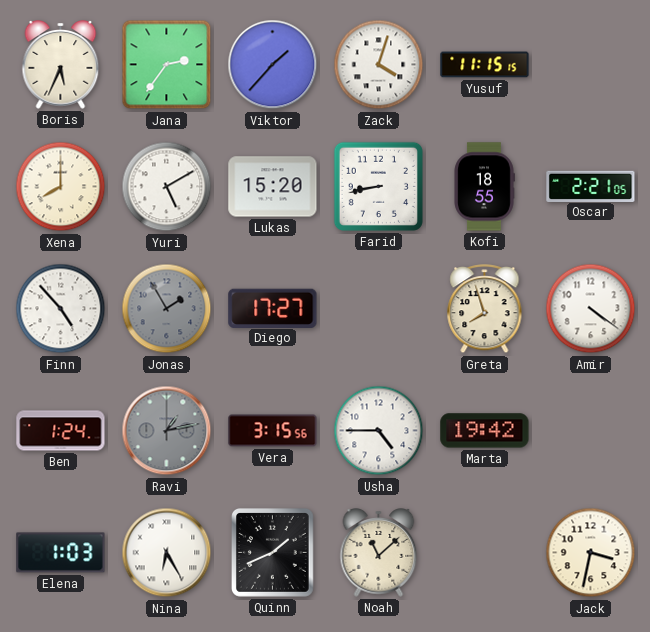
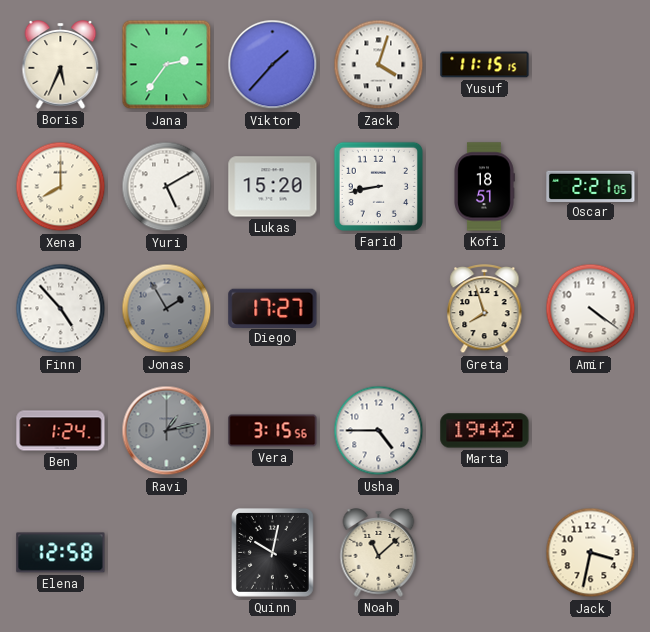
Kofi: 18:55 -> 18:51
Elena: 1:03 -> 12:58
Nina: 6:25 -> none
Quinn: 1:41 -> 10:02
